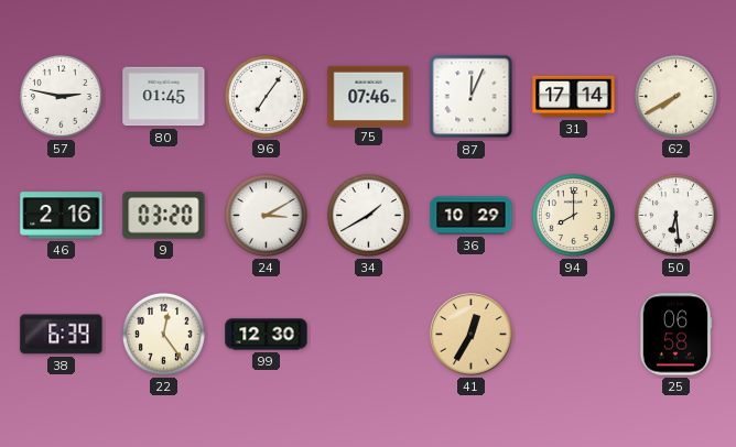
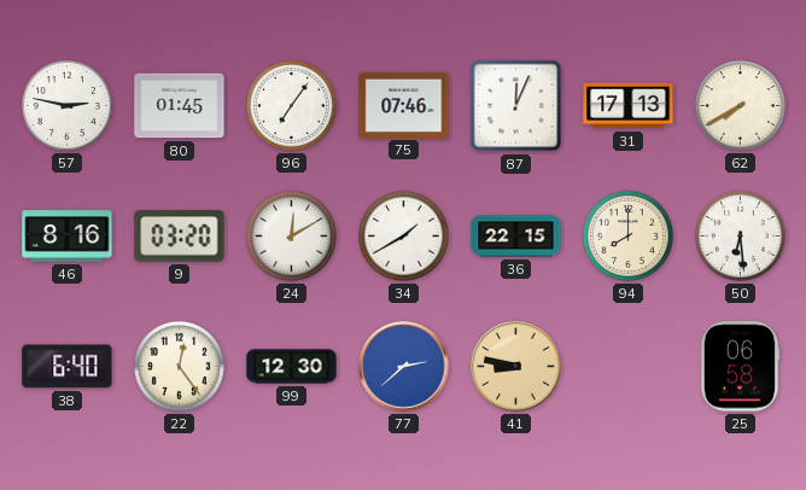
31: 17:14 -> 17:13
46: 2:16 -> 8:16
24: 3:10 -> 12:10
36: 10:29 -> 22:15
38: 6:39 -> 6:40
77: none -> 2:38
41: 12:35 -> 8:47
